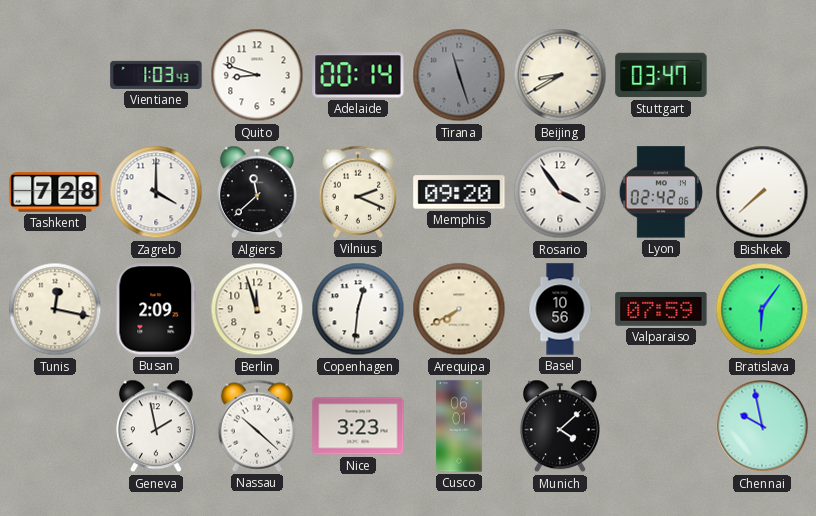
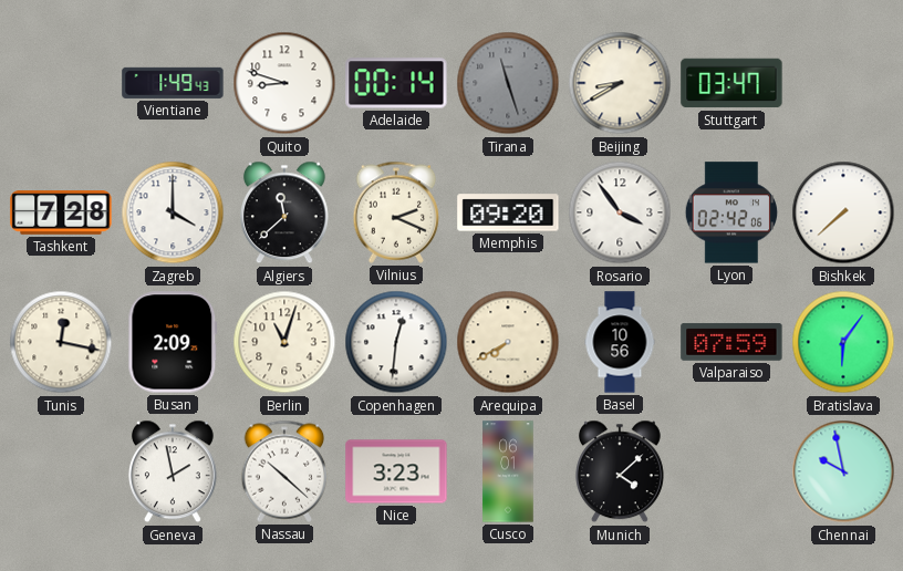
Vientiane: 1:03 -> 1:49
Berlin: 11:57 -> 11:03
